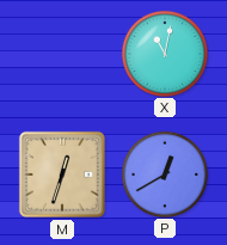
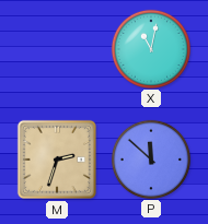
M: 12:33 -> 2:33
P: 12:40 -> 11:52
